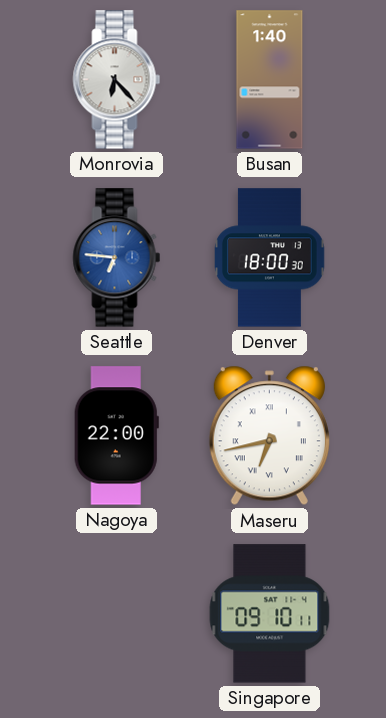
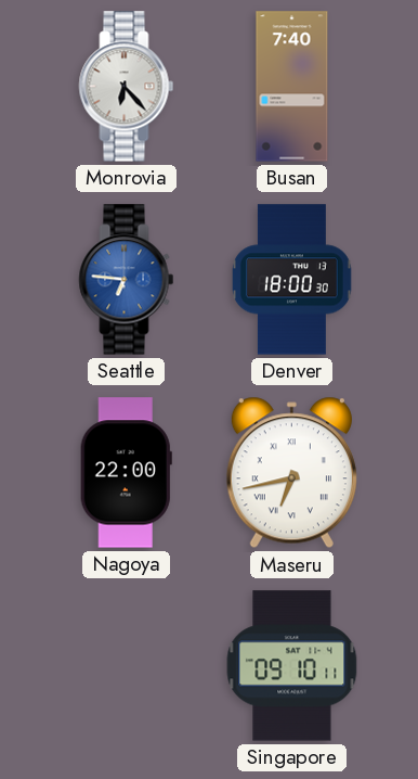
Busan: 1:40 -> 7:40
